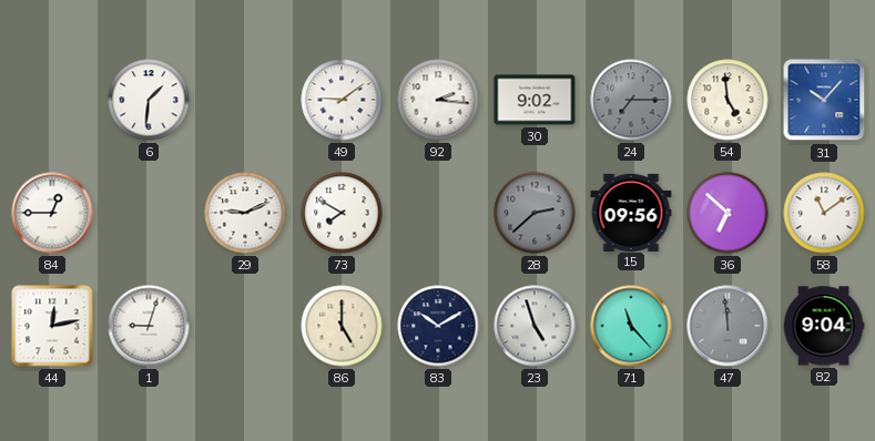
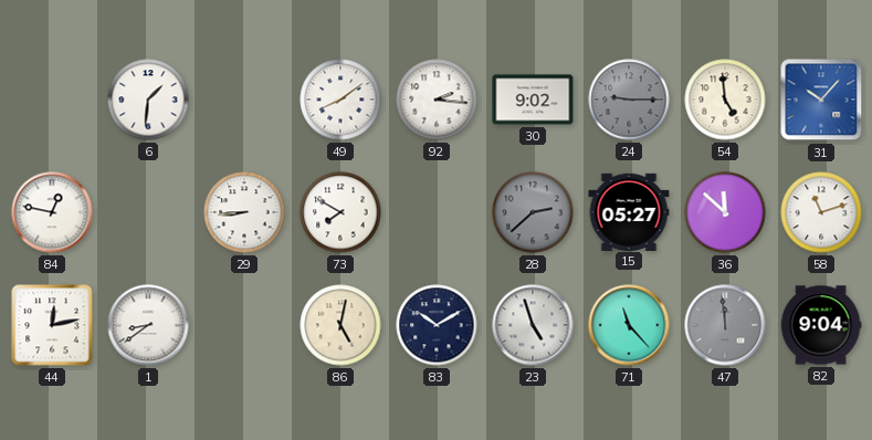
49: 9:09 -> 8:09
24: 7:15 -> 9:15
84: 12:45 -> 12:47
29: 9:11 -> 8:44
15: 09:56 -> 05:27
36: 6:52 -> 11:52
58: 11:09 -> 11:12
1: 9:03 -> 8:39
86: 5:00 -> 5:02
